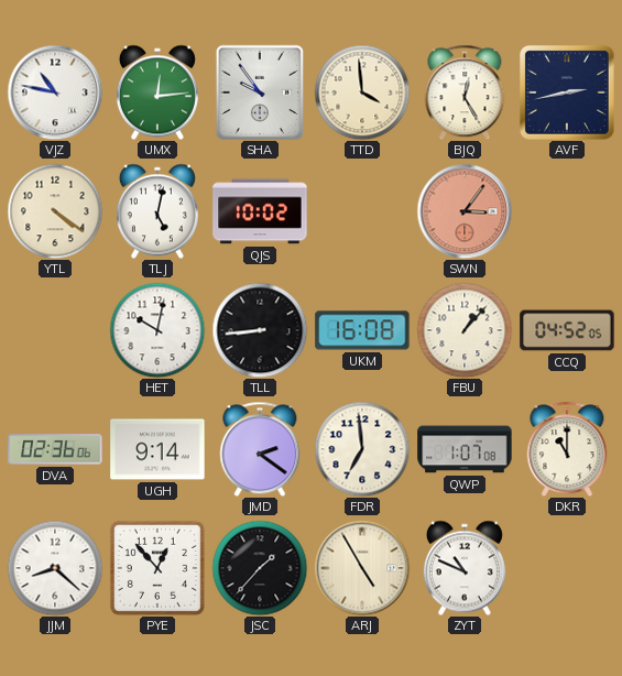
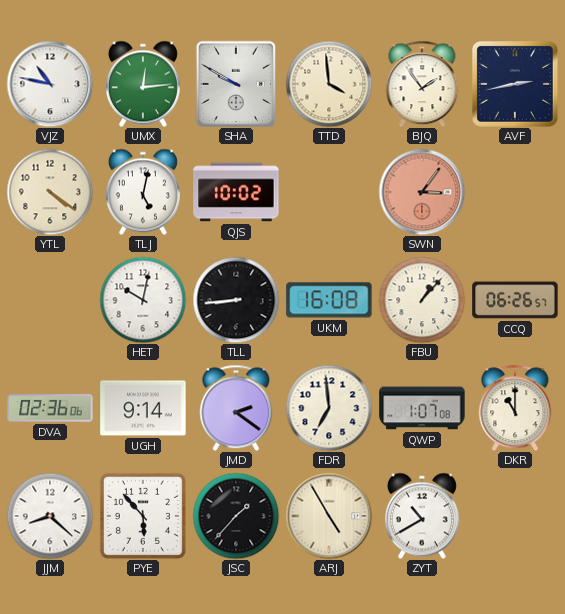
SHA: 9:54 -> 9:50
BJQ: 12:25 -> 1:54
CCQ: 04:52 -> 06:26
PYE: 12:53 -> 5:53
ZYT: 10:49 -> 10:40
